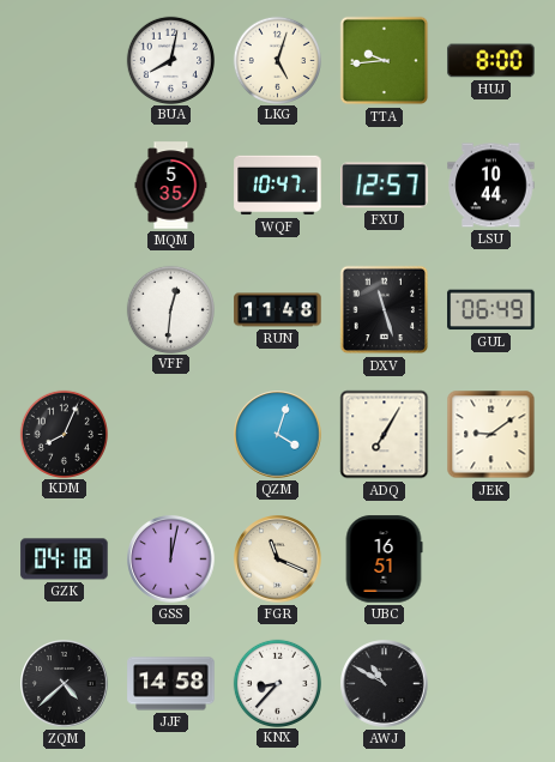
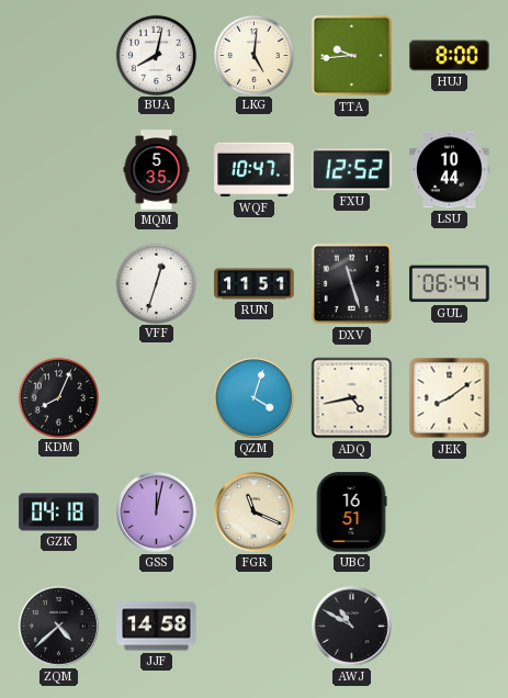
LKG: 5:03 -> 5:01
FXU: 12:57 -> 12:52
VFF: 12:31 -> 12:33
RUN: 11:48 -> 11:51
GUL: 06:49 -> 06:44
ADQ: 7:05 -> 4:43
JEK: 9:09 -> 8:09
KNX: 8:37 -> none
